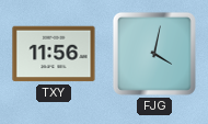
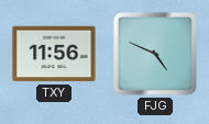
FJG: 4:02 -> 4:49
